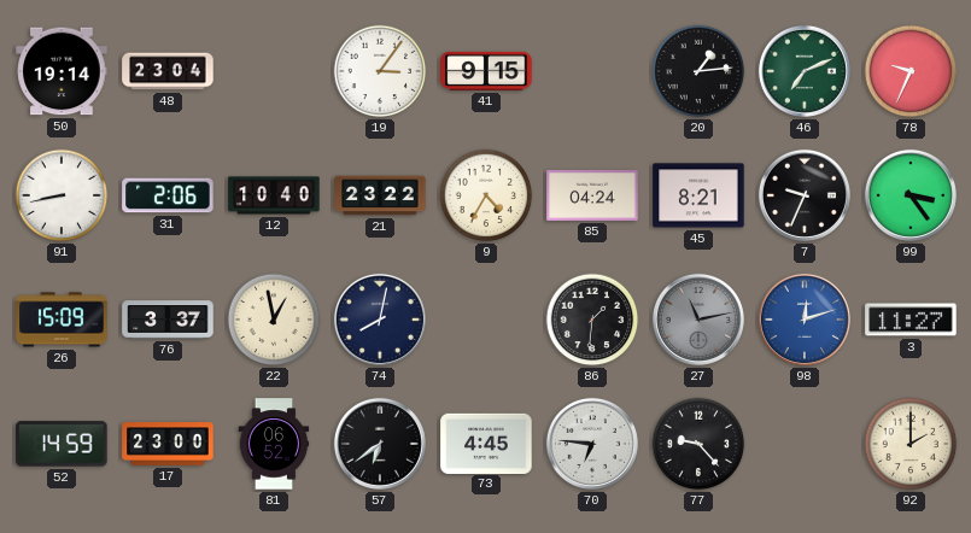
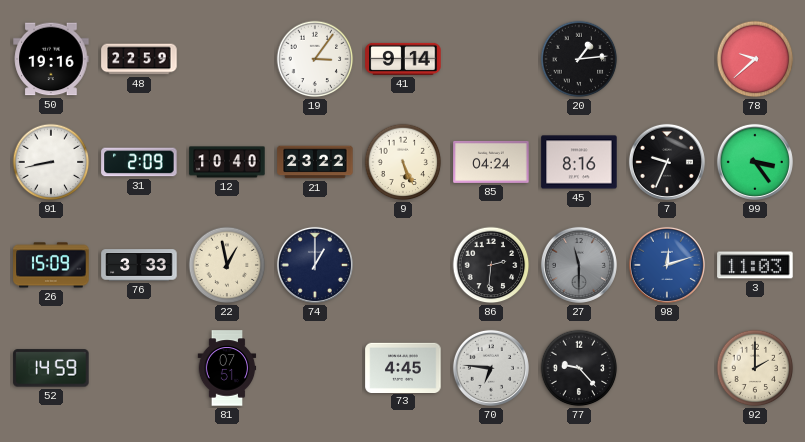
50: 19:14 -> 19:16
48: 23:04 -> 22:59
41: 9:15 -> 9:14
46: 7:11 -> none
78: 9:34 -> 9:38
31: 2:06 -> 2:09
9: 4:35 -> 5:26
45: 8:21 -> 8:16
76: 3:37 -> 3:33
74: 8:02 -> 1:00
86: 1:31 -> 2:31
27: 11:13 -> 11:30
3: 11:27 -> 11:03
17: 23:00 -> none
81: 06:52 -> 07:51
57: 6:39 -> none
